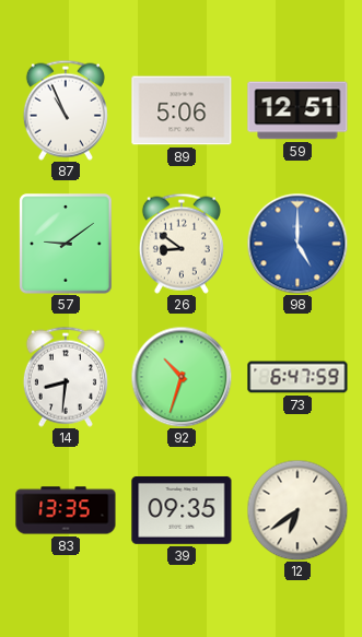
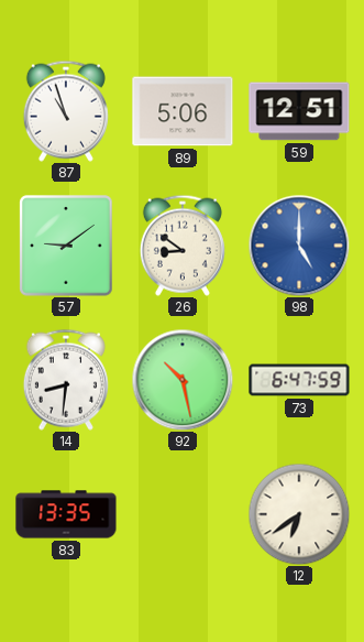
87: 10:56 -> 10:57
92: 10:33 -> 10:28
39: 09:35 -> none
